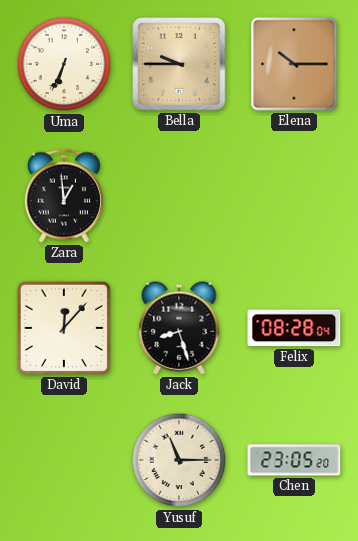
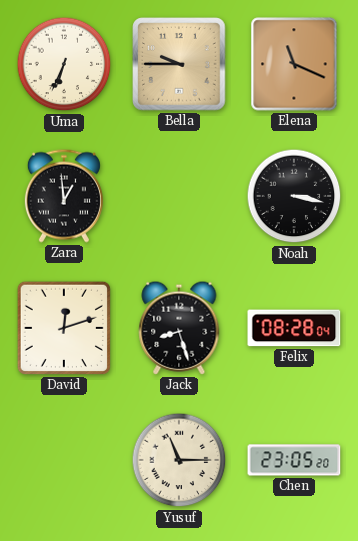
Elena: 10:15 -> 11:19
Noah: none -> 3:17
David: 12:07 -> 12:12
